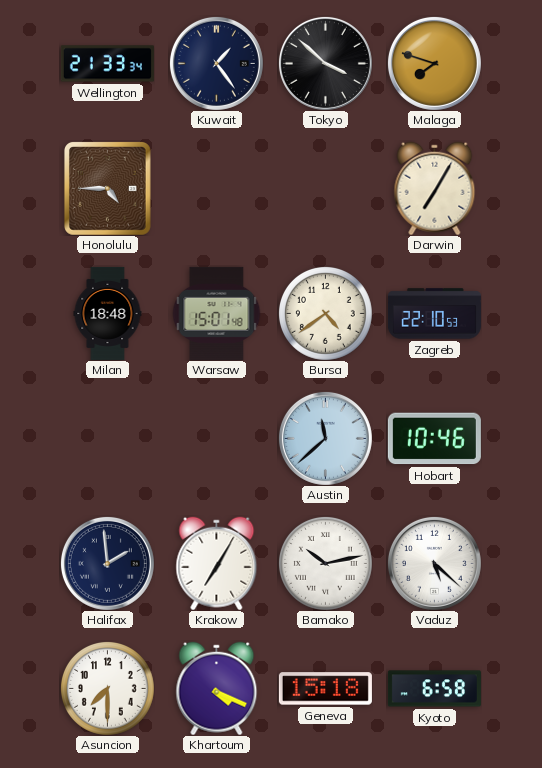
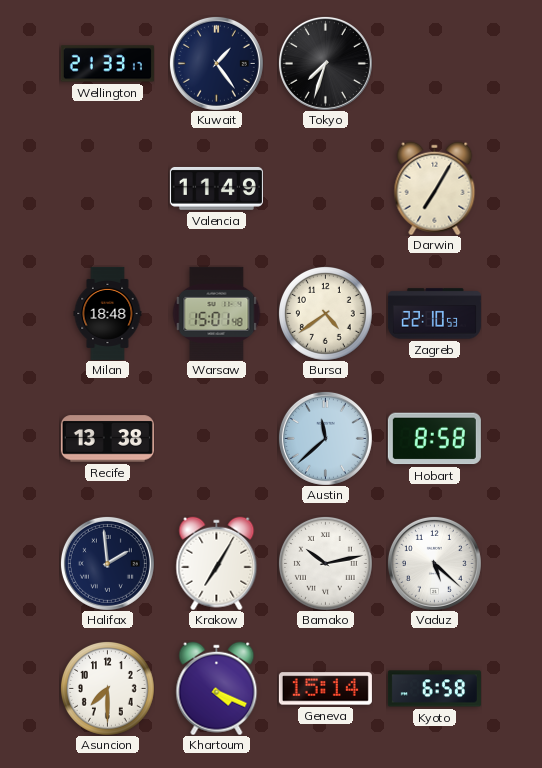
Wellington: 21:33:34 -> 21:33:17
Tokyo: 3:52 -> 7:33
Malaga: 7:48 -> none
Honolulu: 4:45 -> none
Valencia: none -> 11:49
Recife: none -> 13:38
Hobart: 10:46 -> 8:58
Geneva: 15:18 -> 15:14
